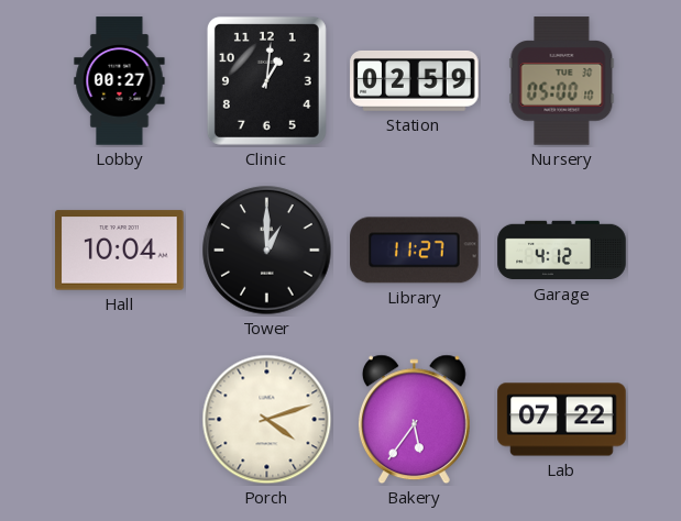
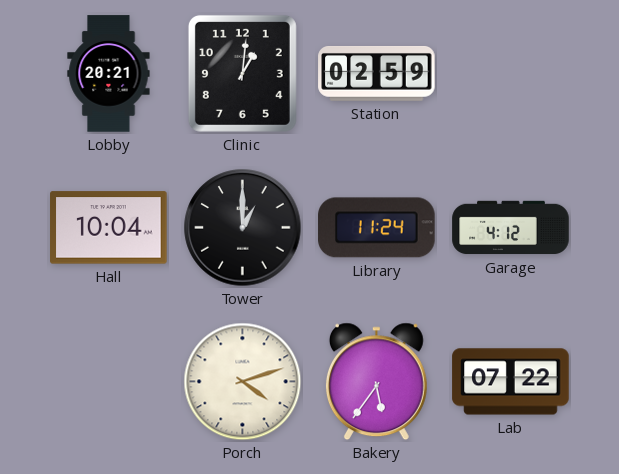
Lobby: 00:27 -> 20:21
Nursery: 05:00 -> none
Library: 11:27 -> 11:24
